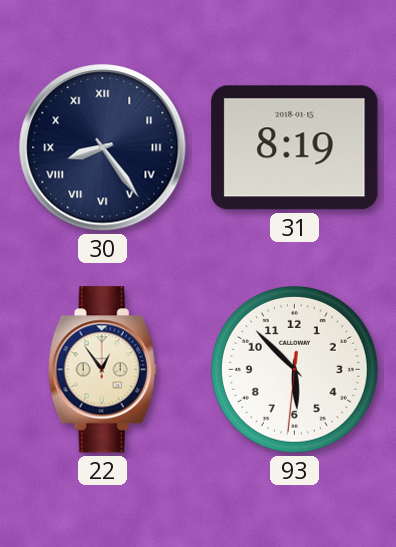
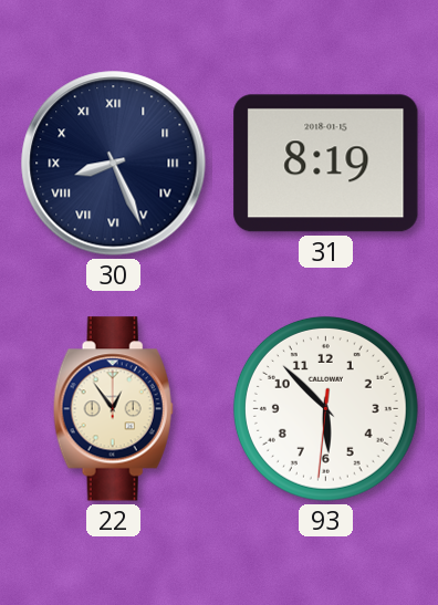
30: 8:24 -> 8:26
